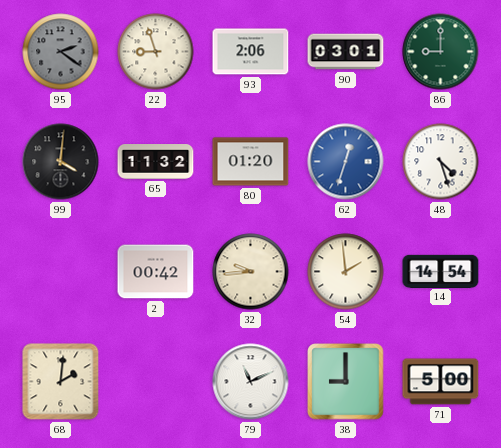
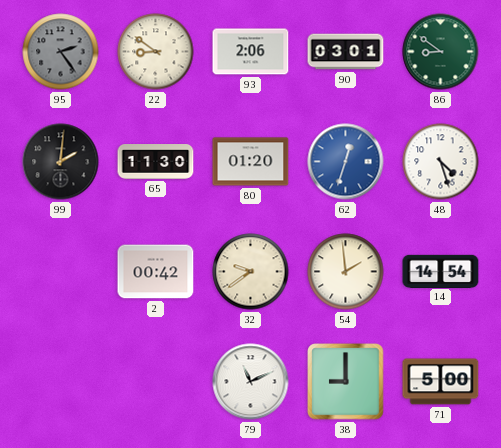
95: 2:21 -> 2:24
22: 8:57 -> 8:51
86: 9:00 -> 8:51
99: 4:01 -> 2:01
65: 11:32 -> 11:30
32: 9:44 -> 9:39
68: 2:01 -> none
